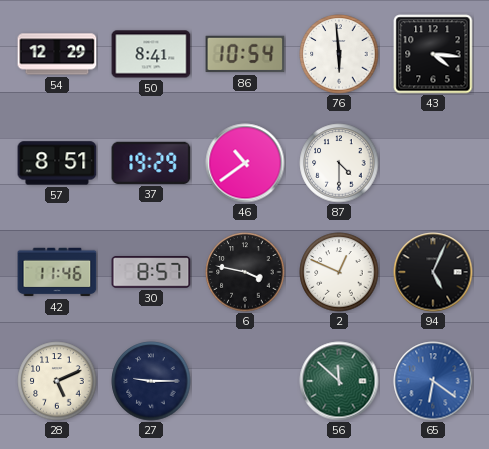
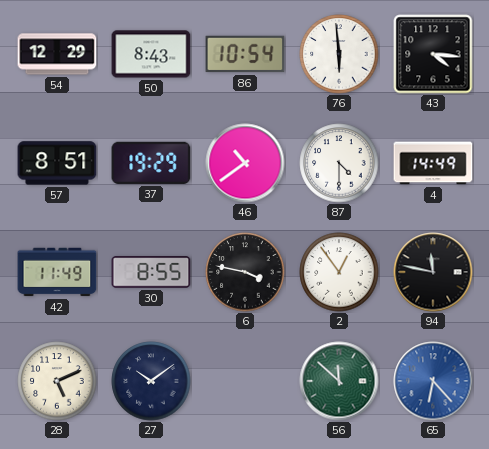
50: 8:41 -> 8:43
4: none -> 14:49
42: 11:46 -> 11:49
30: 8:57 -> 8:55
2: 12:49 -> 12:54
94: 5:04 -> 11:47
27: 9:15 -> 10:09
65: 6:21 -> 6:23
